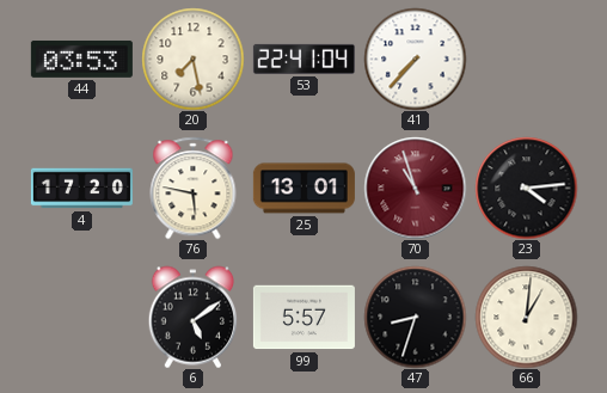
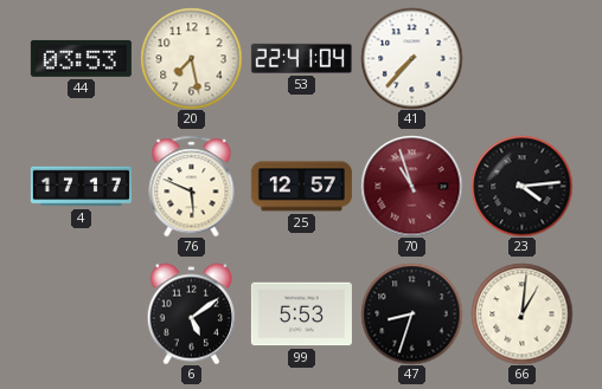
4: 17:20 -> 17:17
76: 5:47 -> 5:49
25: 13:01 -> 12:57
99: 5:57 -> 5:53
